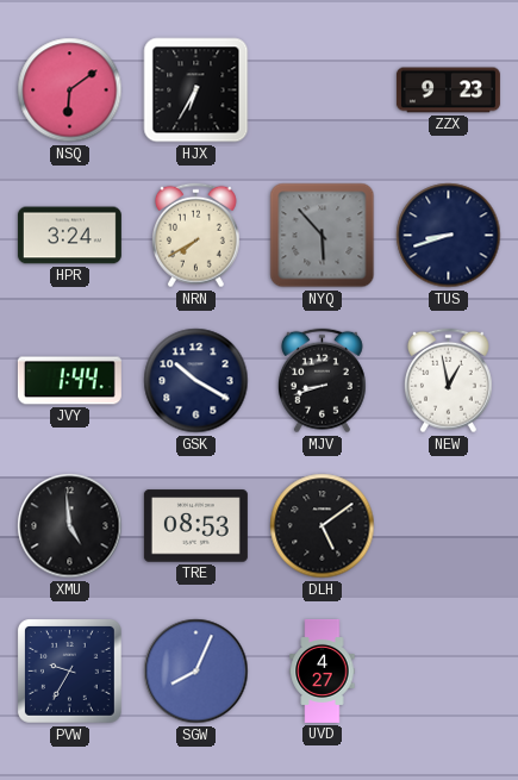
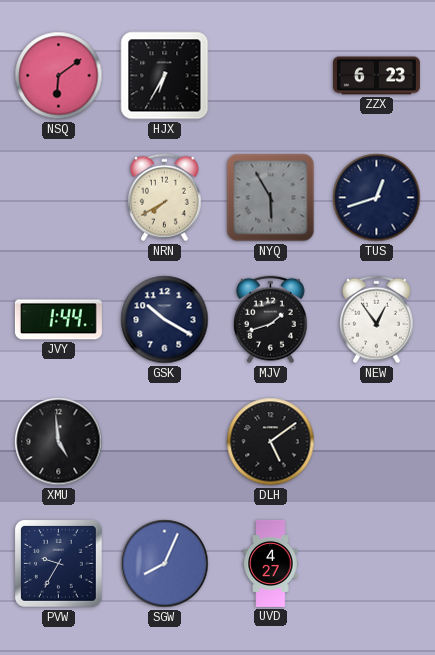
ZZX: 9:23 -> 6:23
HPR: 3:24 -> none
NYQ: 5:53 -> 5:55
TUS: 8:42 -> 12:42
MJV: 8:42 -> 1:42
NEW: 12:58 -> 12:54
TRE: 08:53 -> none
